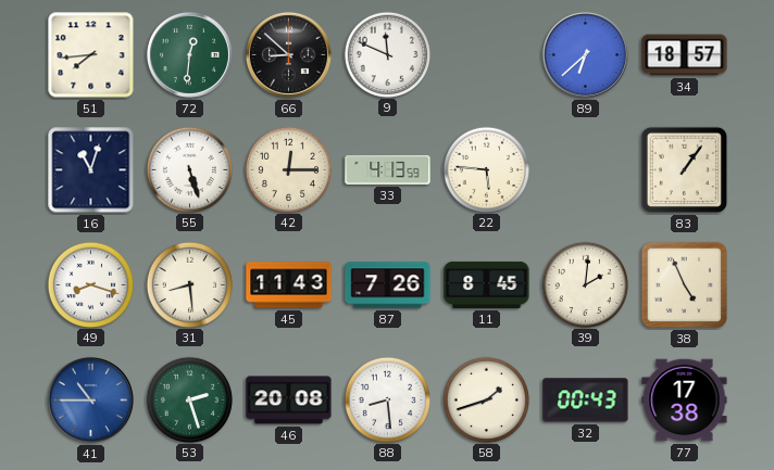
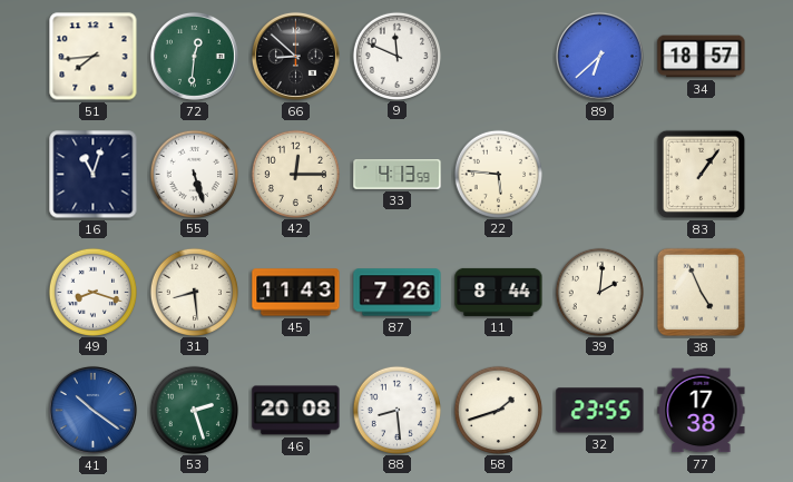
11: 8:45 -> 8:44
41: 10:45 -> 10:21
32: 00:43 -> 23:55
